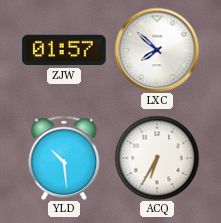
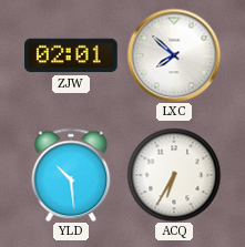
ZJW: 01:57 -> 02:01
